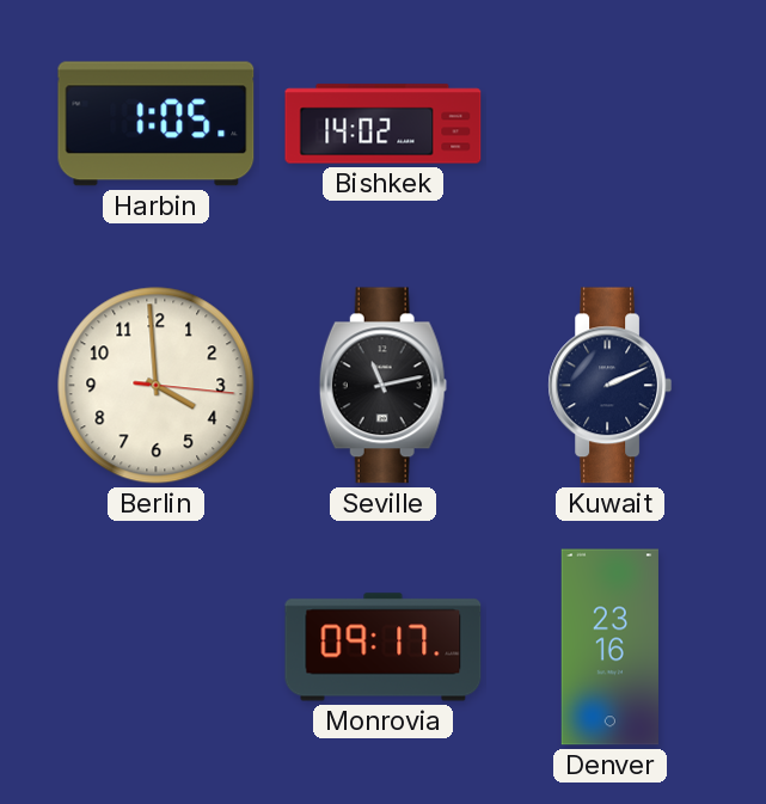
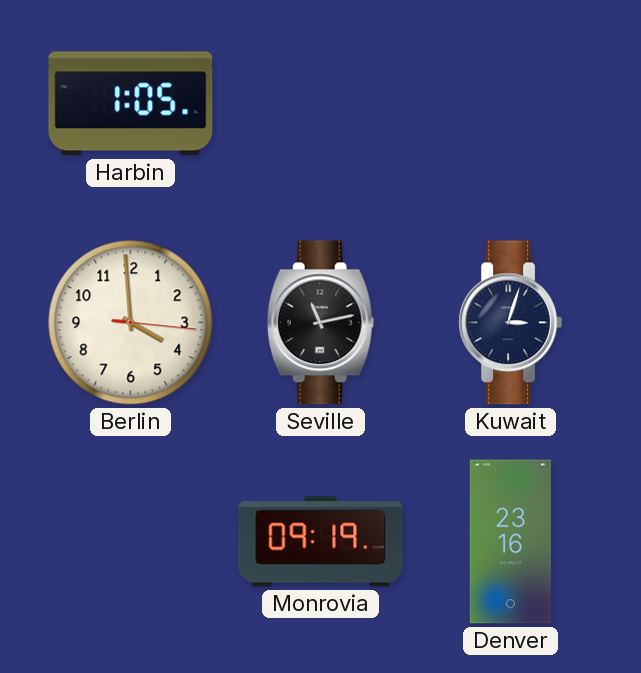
Bishkek: 14:02 -> none
Kuwait: 2:11 -> 3:03
Monrovia: 09:17 -> 09:19
